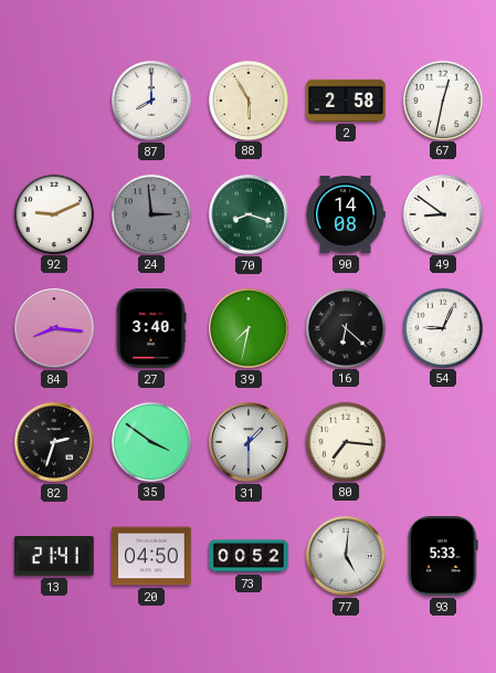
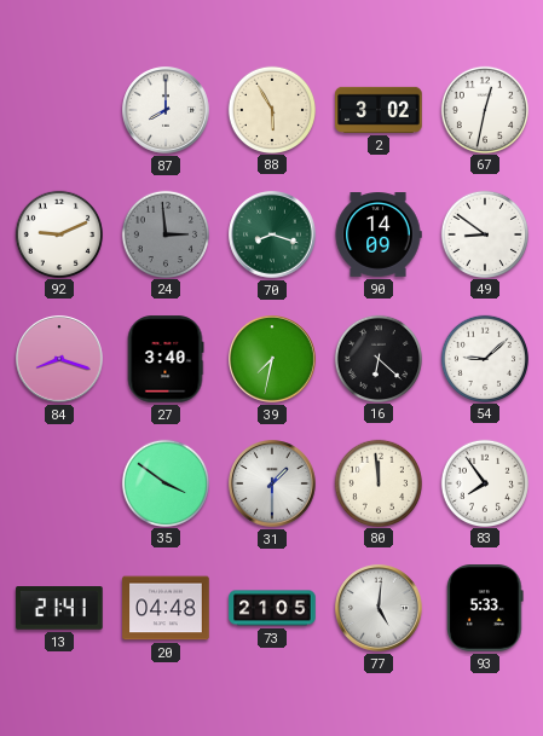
2: 2:58 -> 3:02
90: 14:08 -> 14:09
84: 8:16 -> 8:18
54: 9:04 -> 9:08
82: 2:33 -> none
80: 7:16 -> 11:59
83: none -> 7:54
20: 04:50 -> 04:48
73: 00:52 -> 21:05
